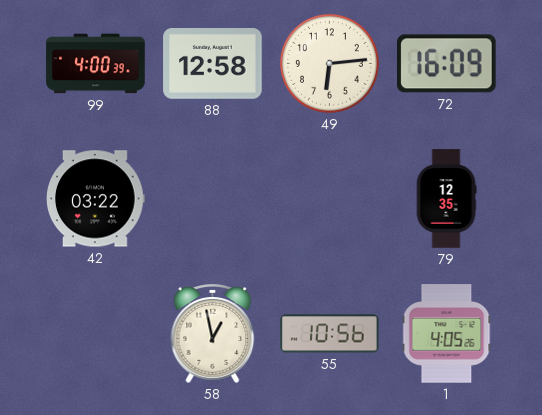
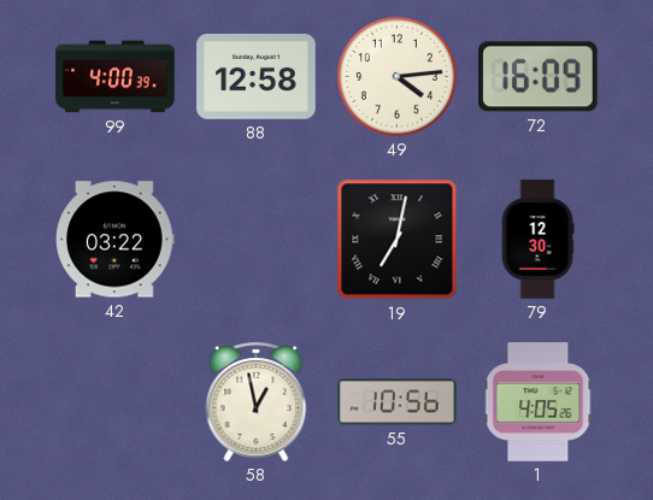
49: 6:14 -> 4:14
19: none -> 7:02
79: 12:35 -> 12:30
